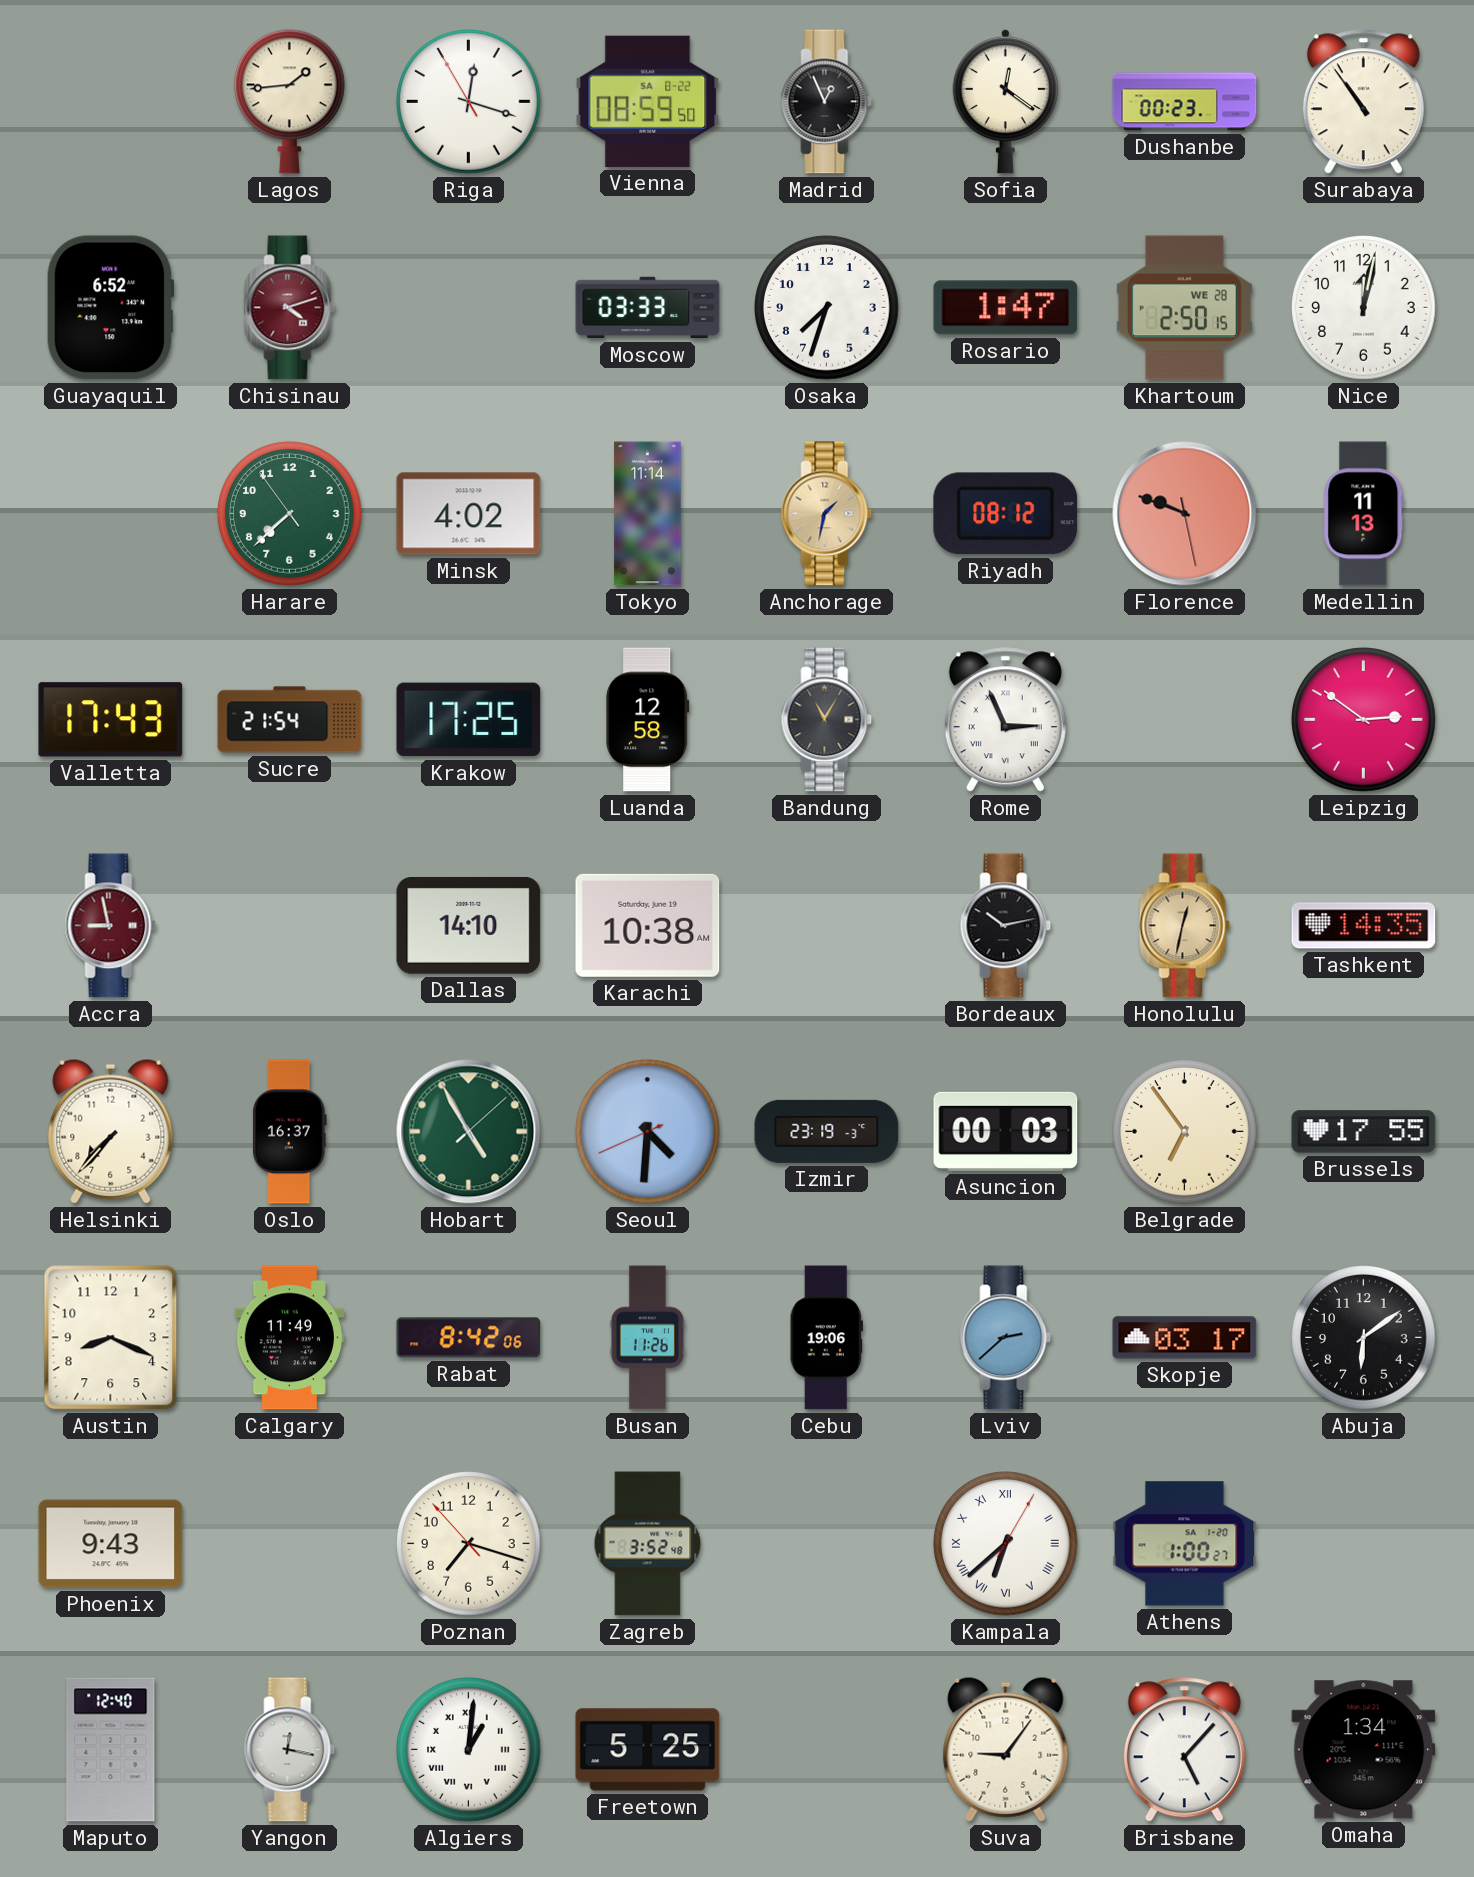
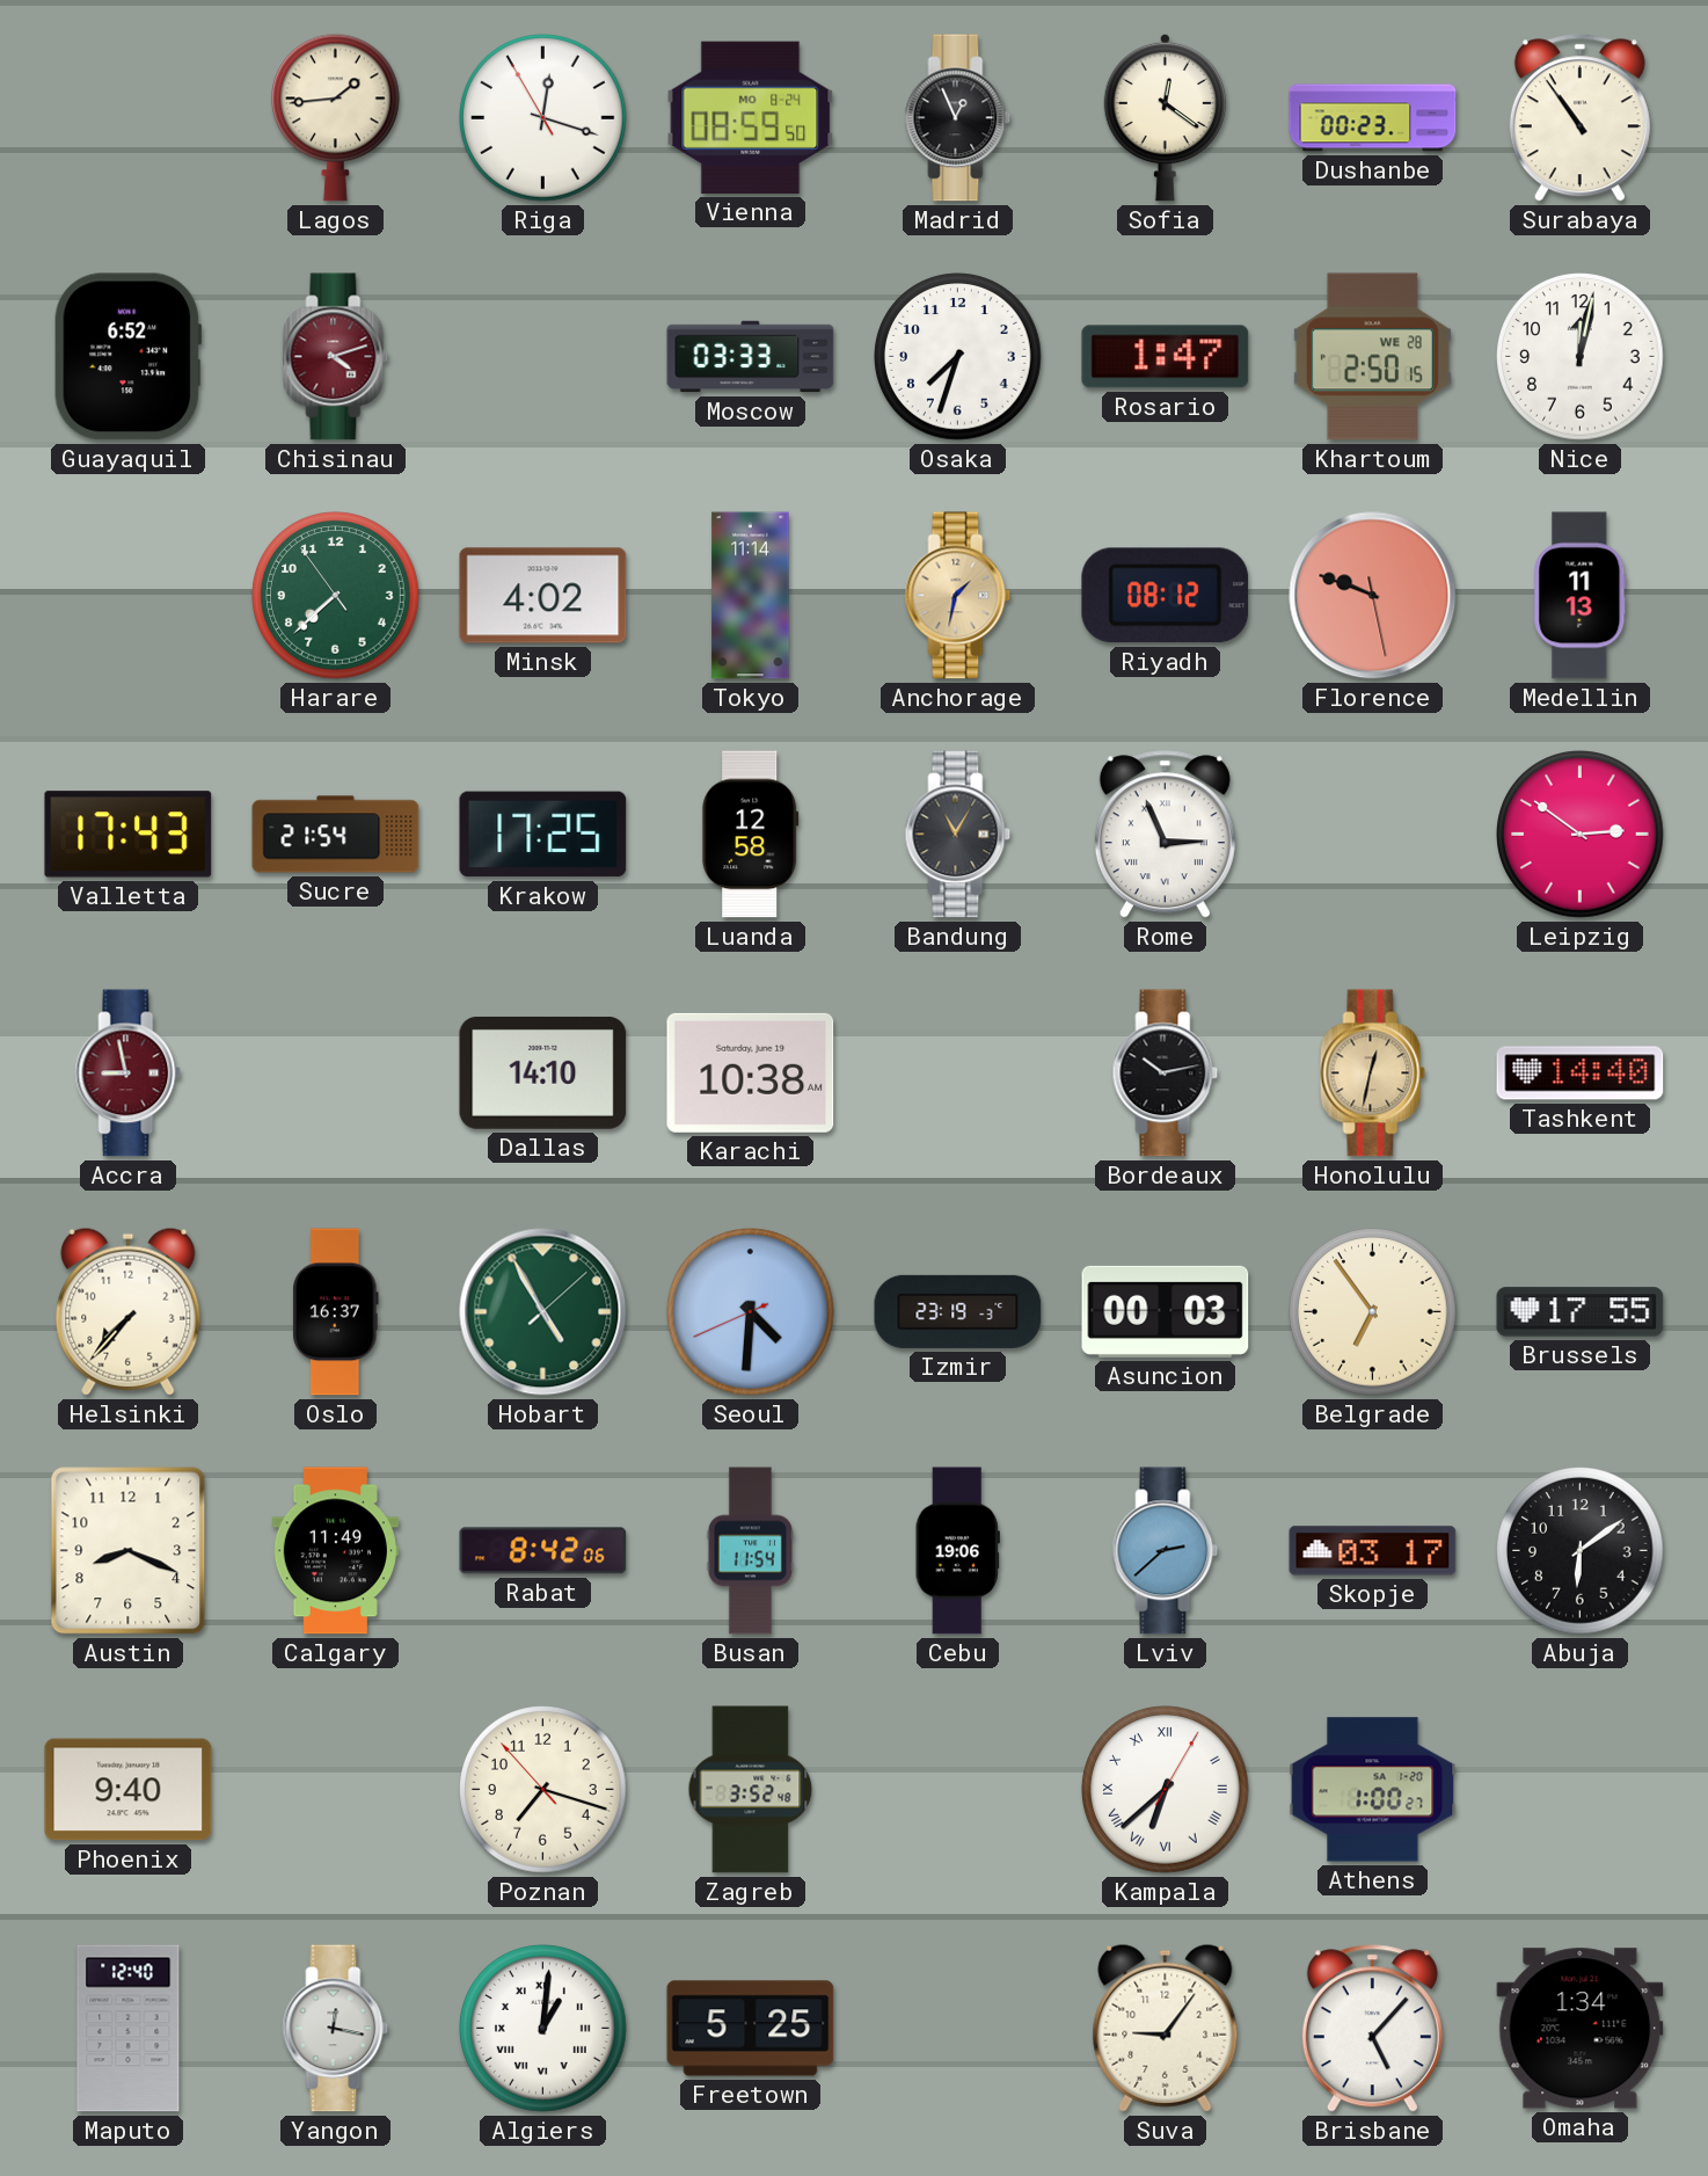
Vienna date: SA 8-22 -> MO 8-24
Tashkent: 14:35 -> 14:40
Busan: 11:26 -> 11:54
Phoenix: 9:43 -> 9:40
